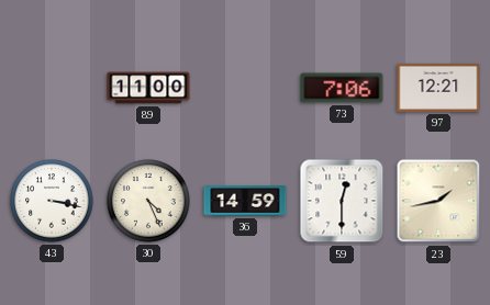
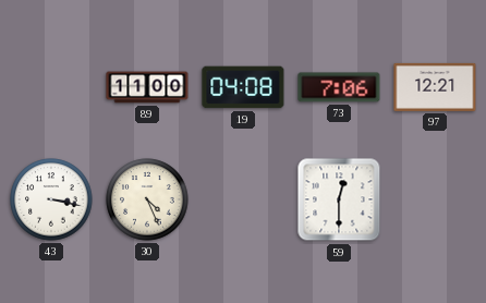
19: none -> 04:08
36: 14:59 -> none
23: 1:43 -> none
